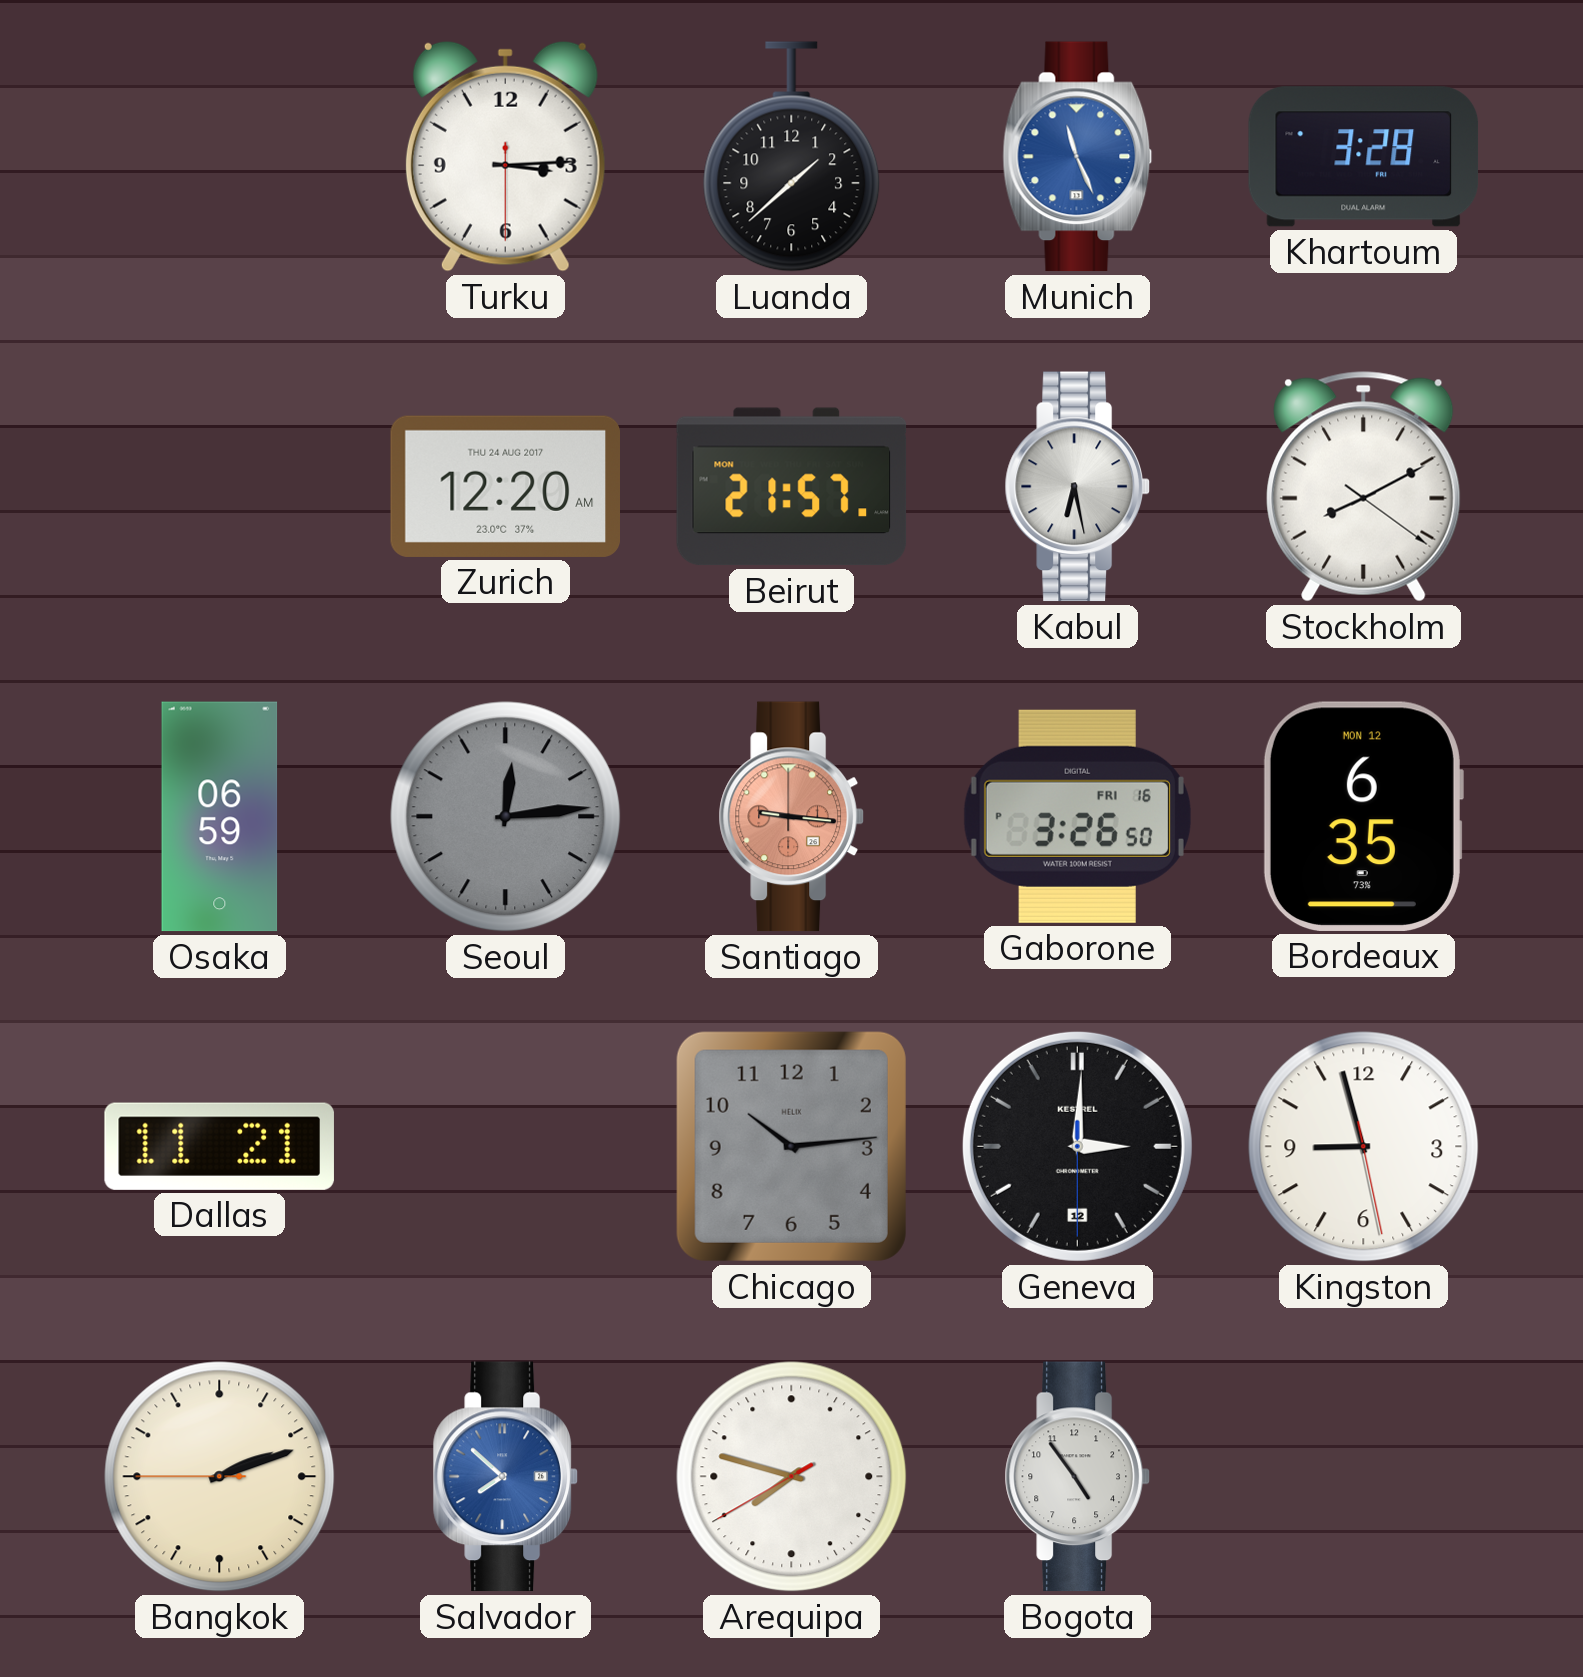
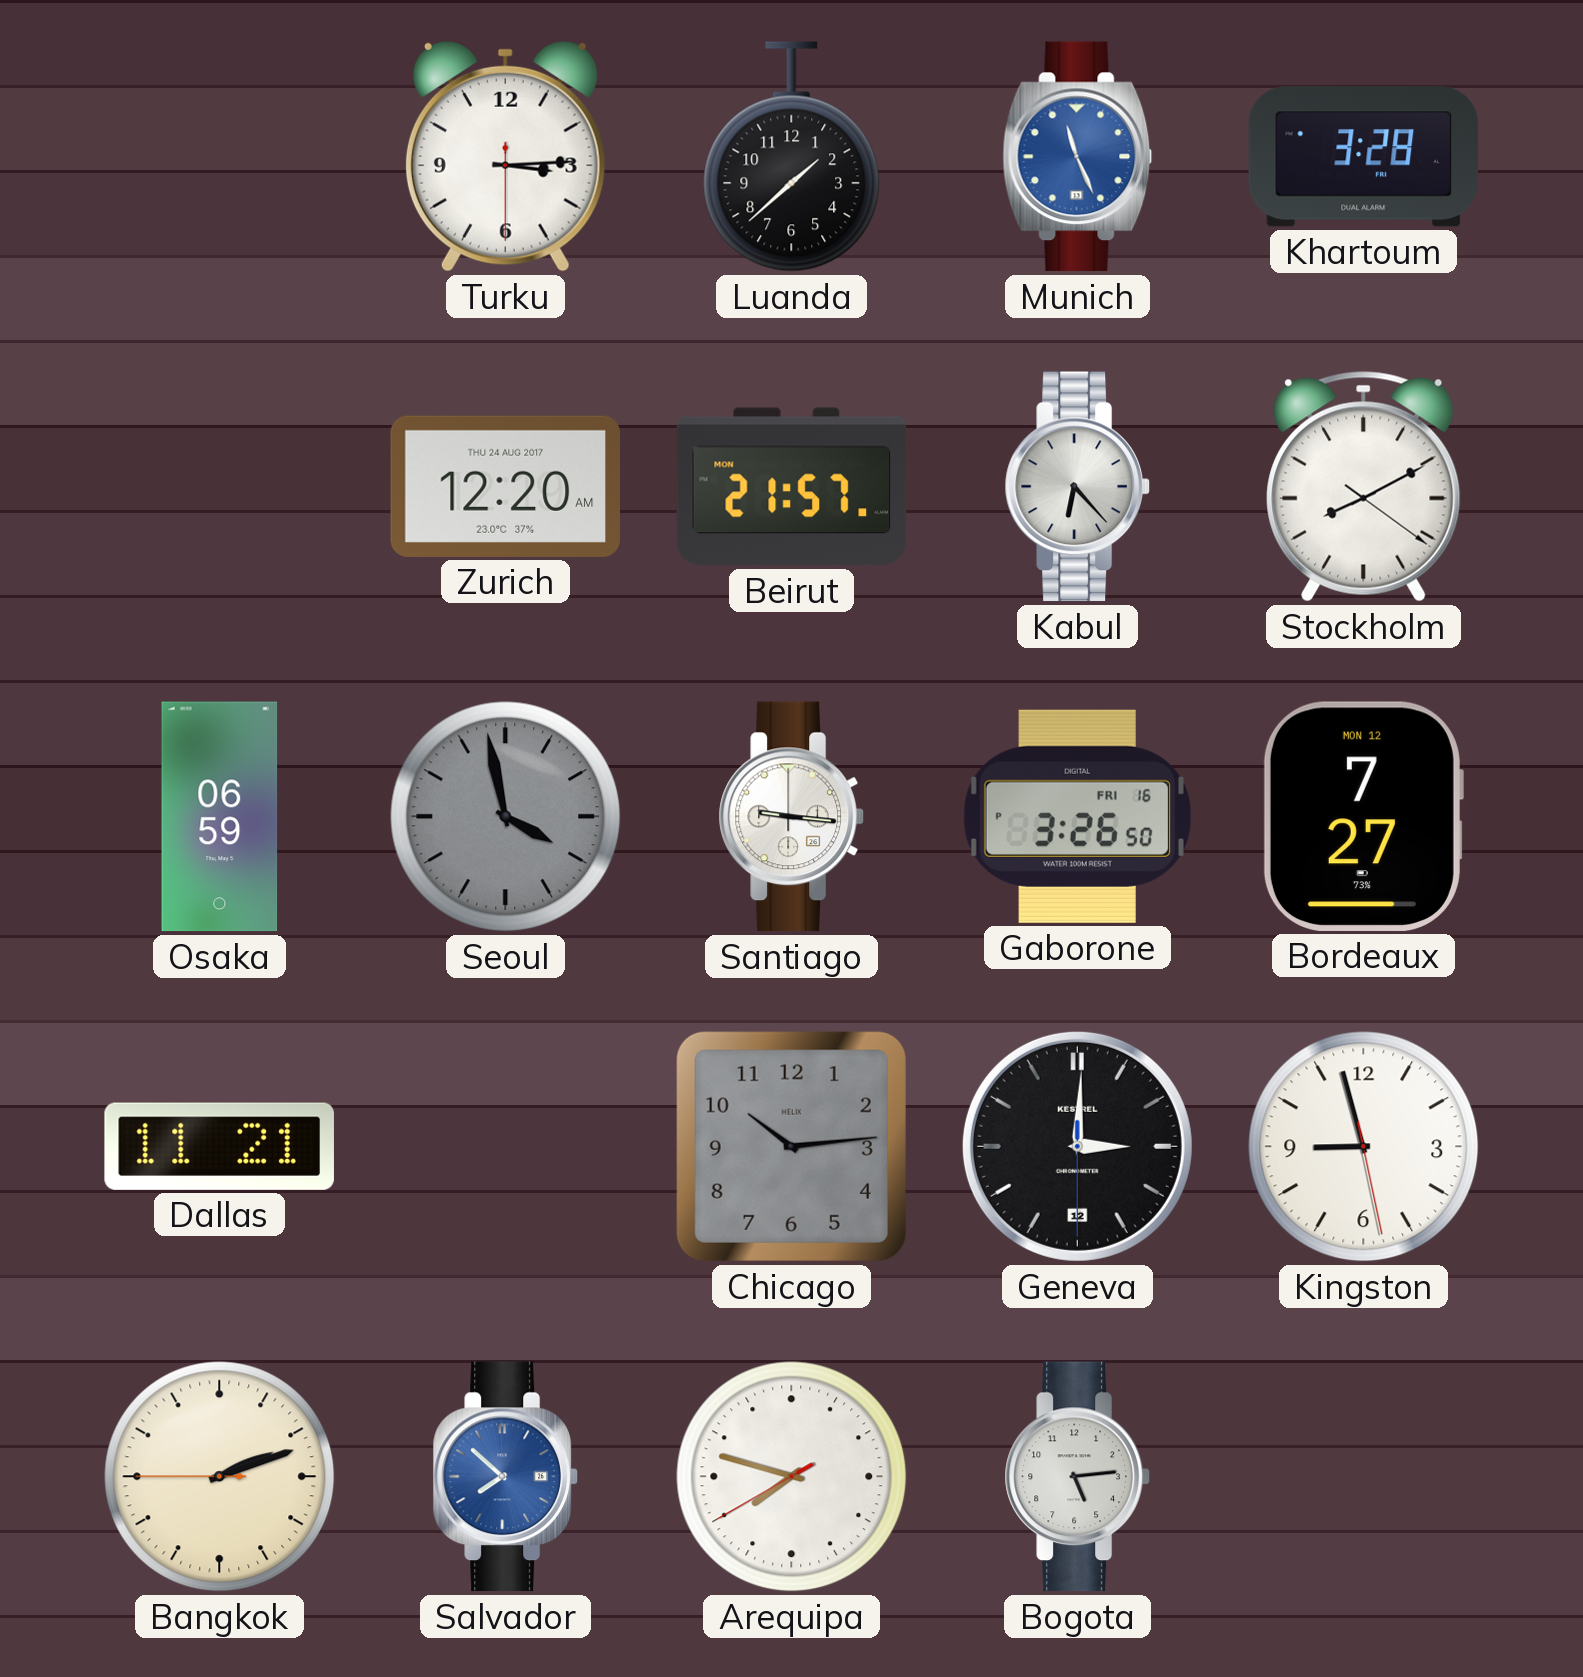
Kabul: 6:28 -> 6:23
Seoul: 12:14 -> 3:58
Santiago dial: salmon -> white
Bordeaux: 6:35 -> 7:27
Bogota: 4:54 -> 5:14
